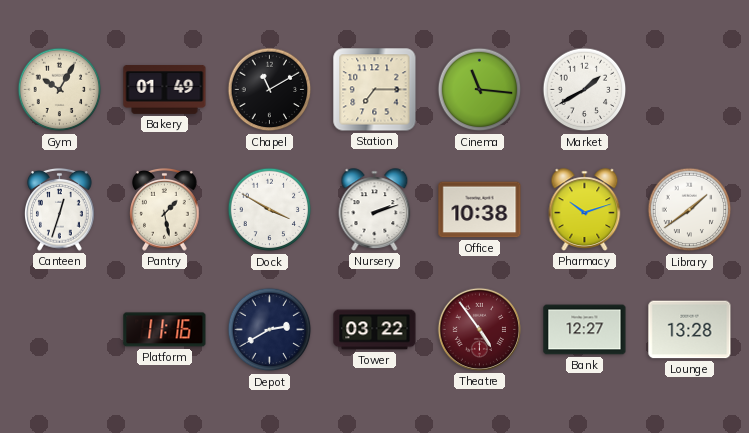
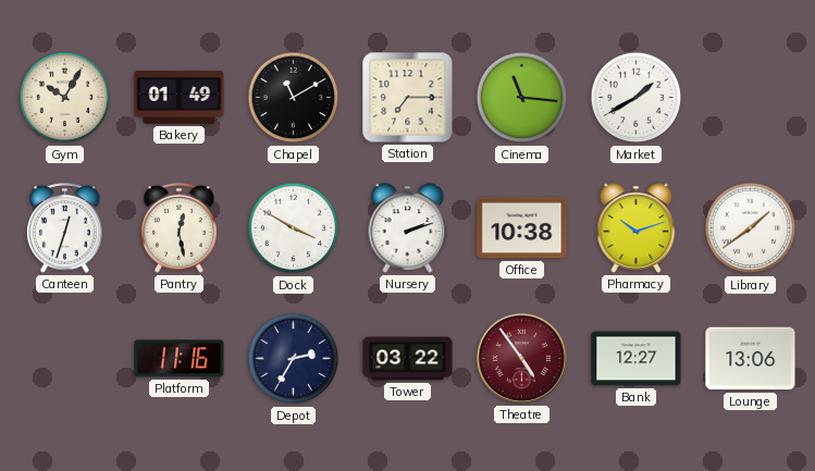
Pantry: 1:28 -> 12:28
Depot: 2:40 -> 2:35
Lounge: 13:28 -> 13:06
